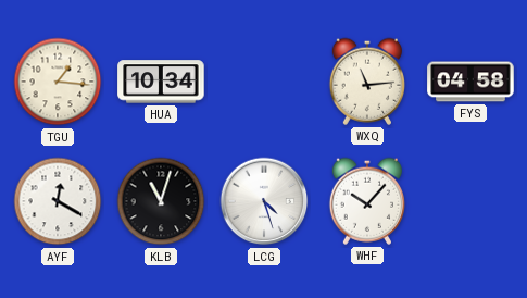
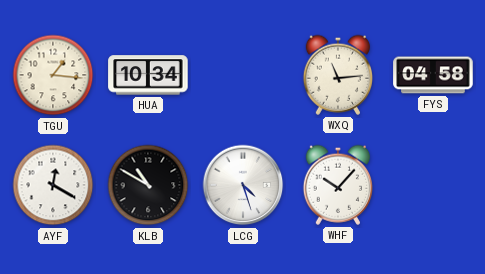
KLB: 11:03 -> 10:50
